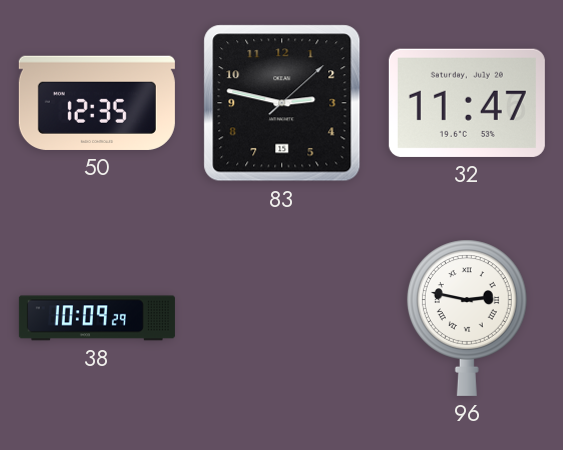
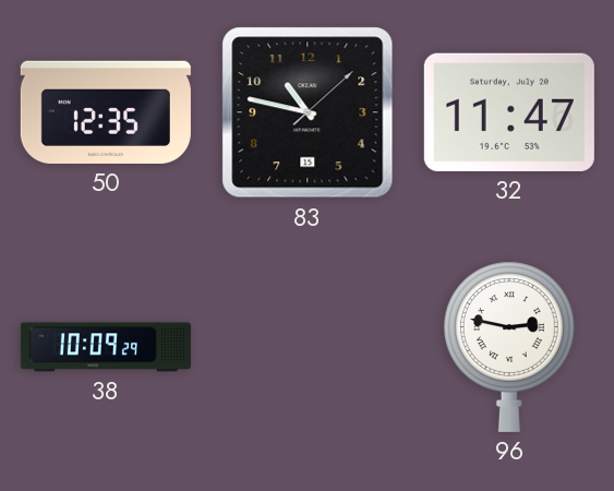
83: 2:47 -> 10:47
